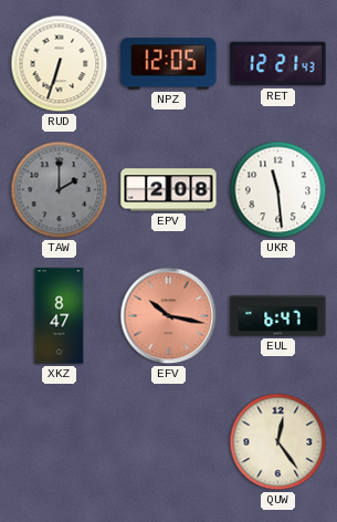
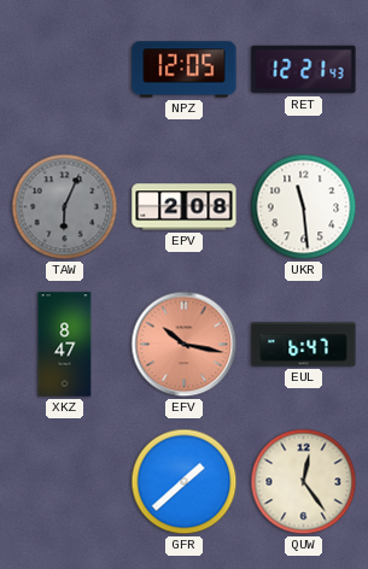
RUD: 6:33 -> none
TAW: 2:00 -> 6:04
GFR: none -> 1:38
